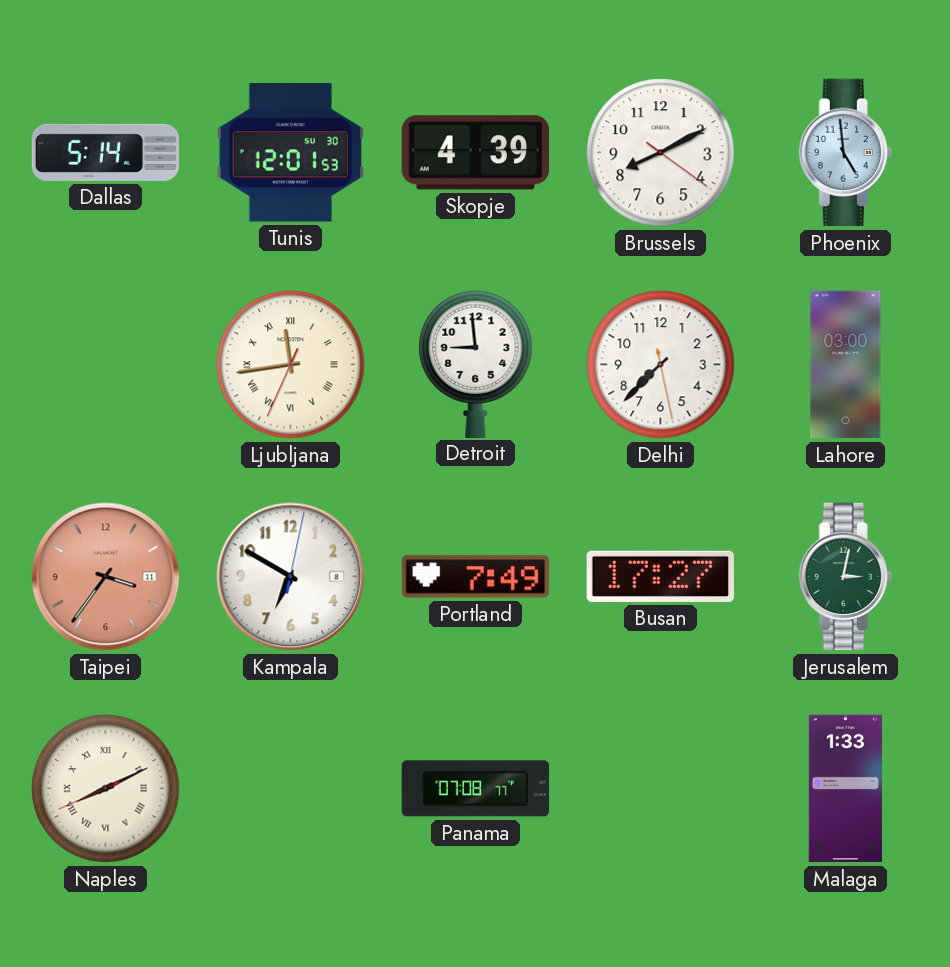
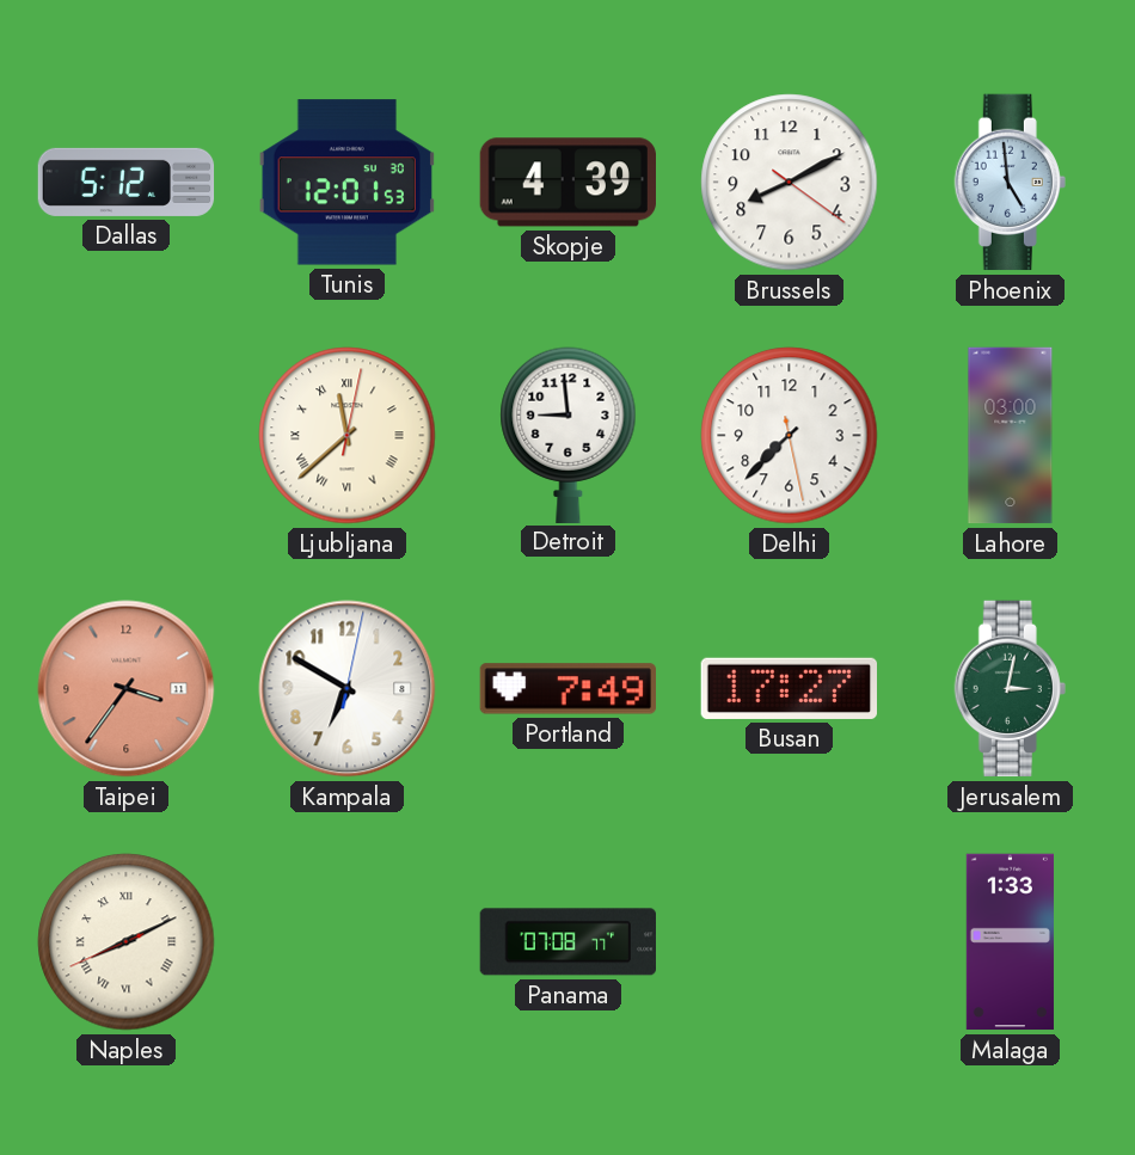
Dallas: 5:14 -> 5:12
Ljubljana: 11:43 -> 11:38
